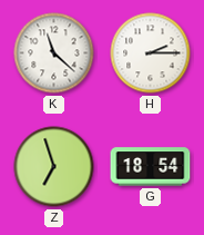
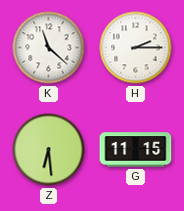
Z: 6:57 -> 6:29
G: 18:54 -> 11:15
